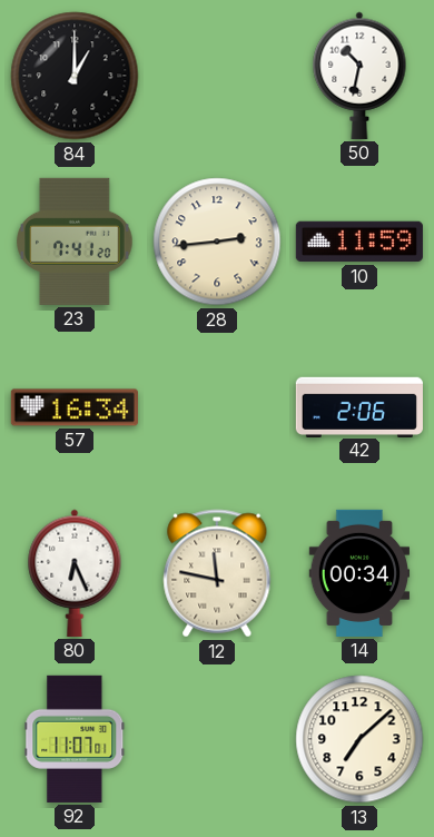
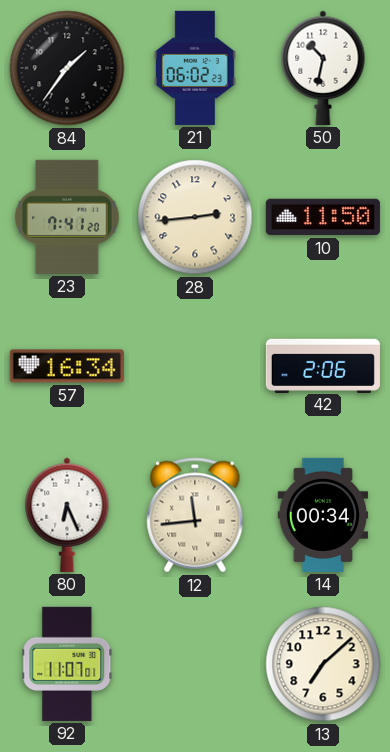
84: 1:00 -> 1:36
21: none -> 06:02
10: 11:59 -> 11:50
12: 11:47 -> 11:44
